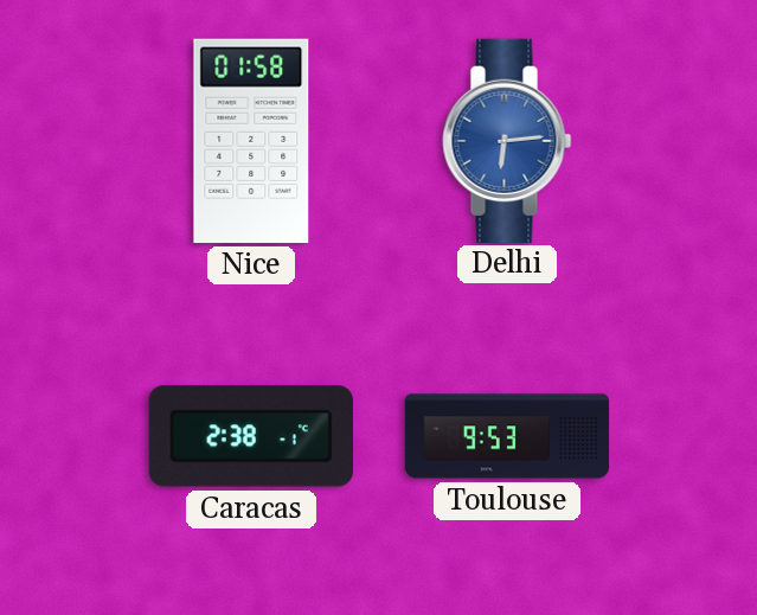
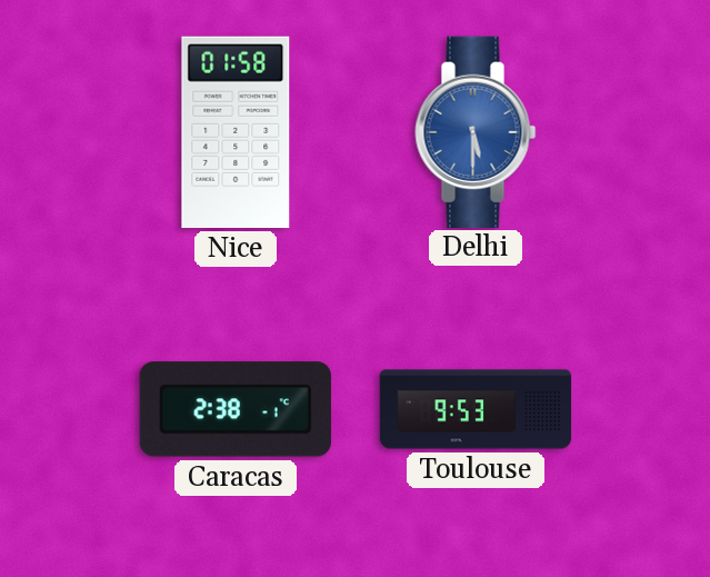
Delhi: 6:14 -> 5:30
